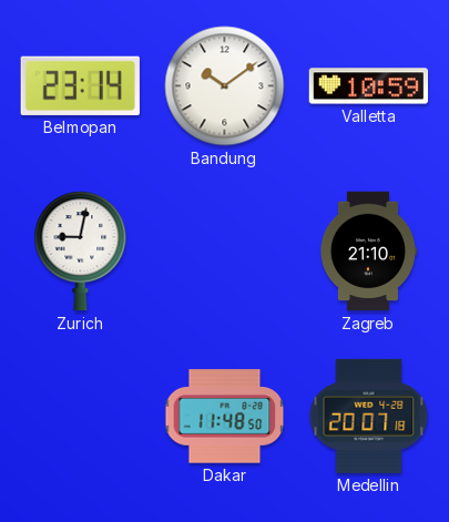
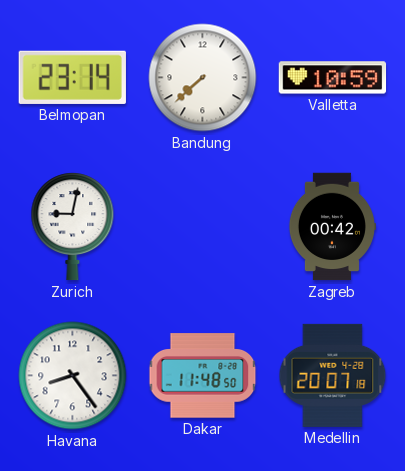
Bandung: 10:09 -> 7:38
Zagreb: 21:10 -> 00:42
Havana: none -> 8:24
